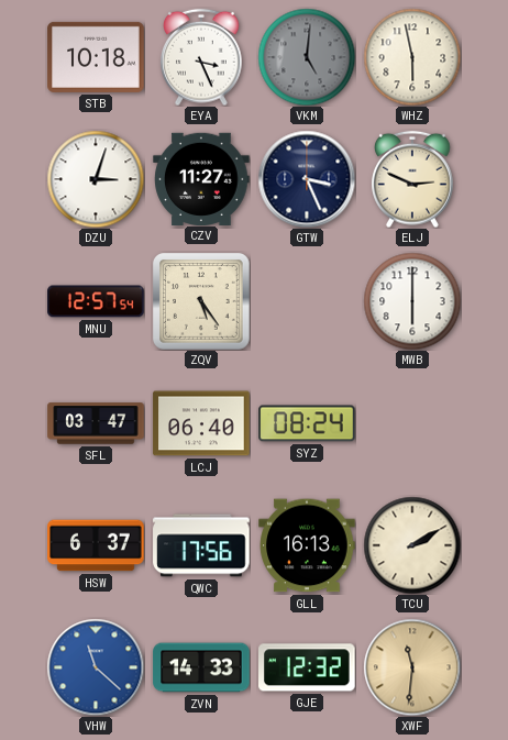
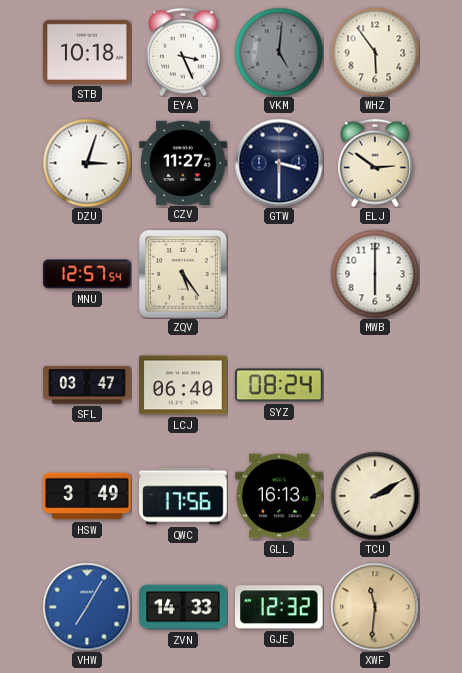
WHZ: 5:58 -> 5:54
GTW: 3:26 -> 3:30
ELJ: 2:49 -> 2:51
HSW: 6:37 -> 3:49
VHW: 11:22 -> 7:05
